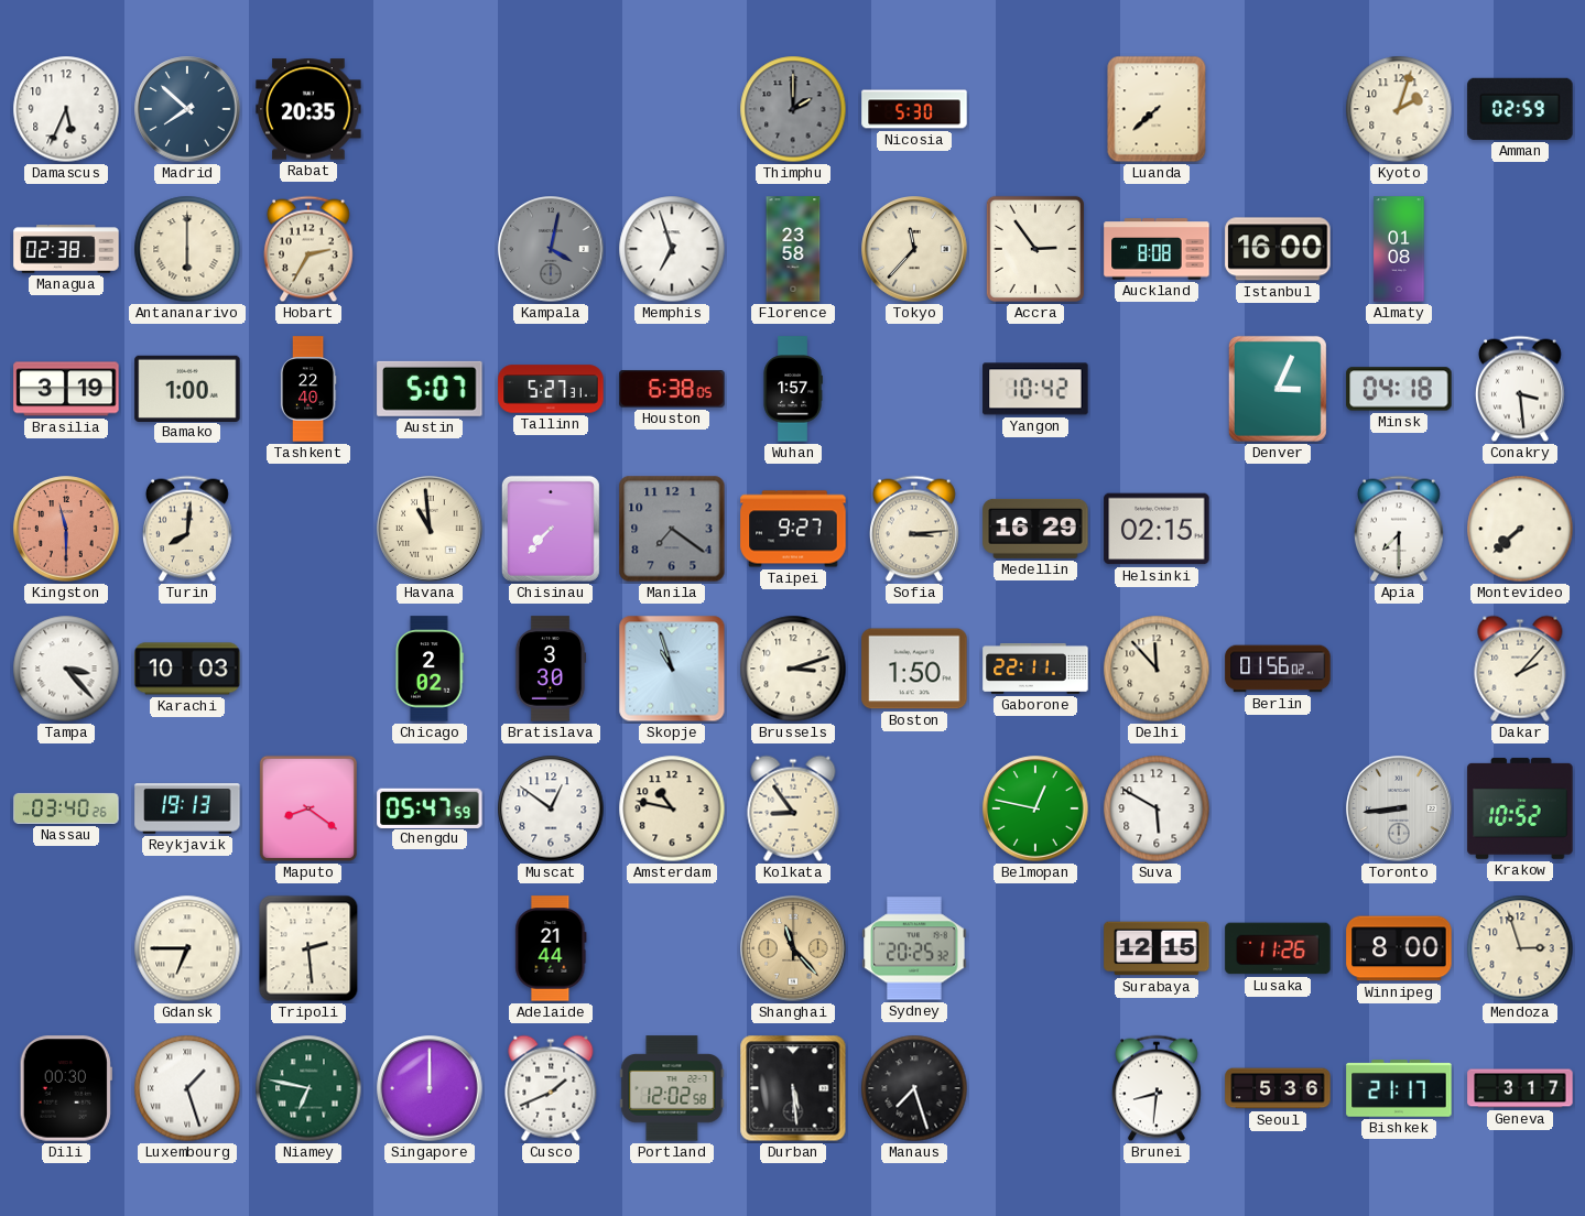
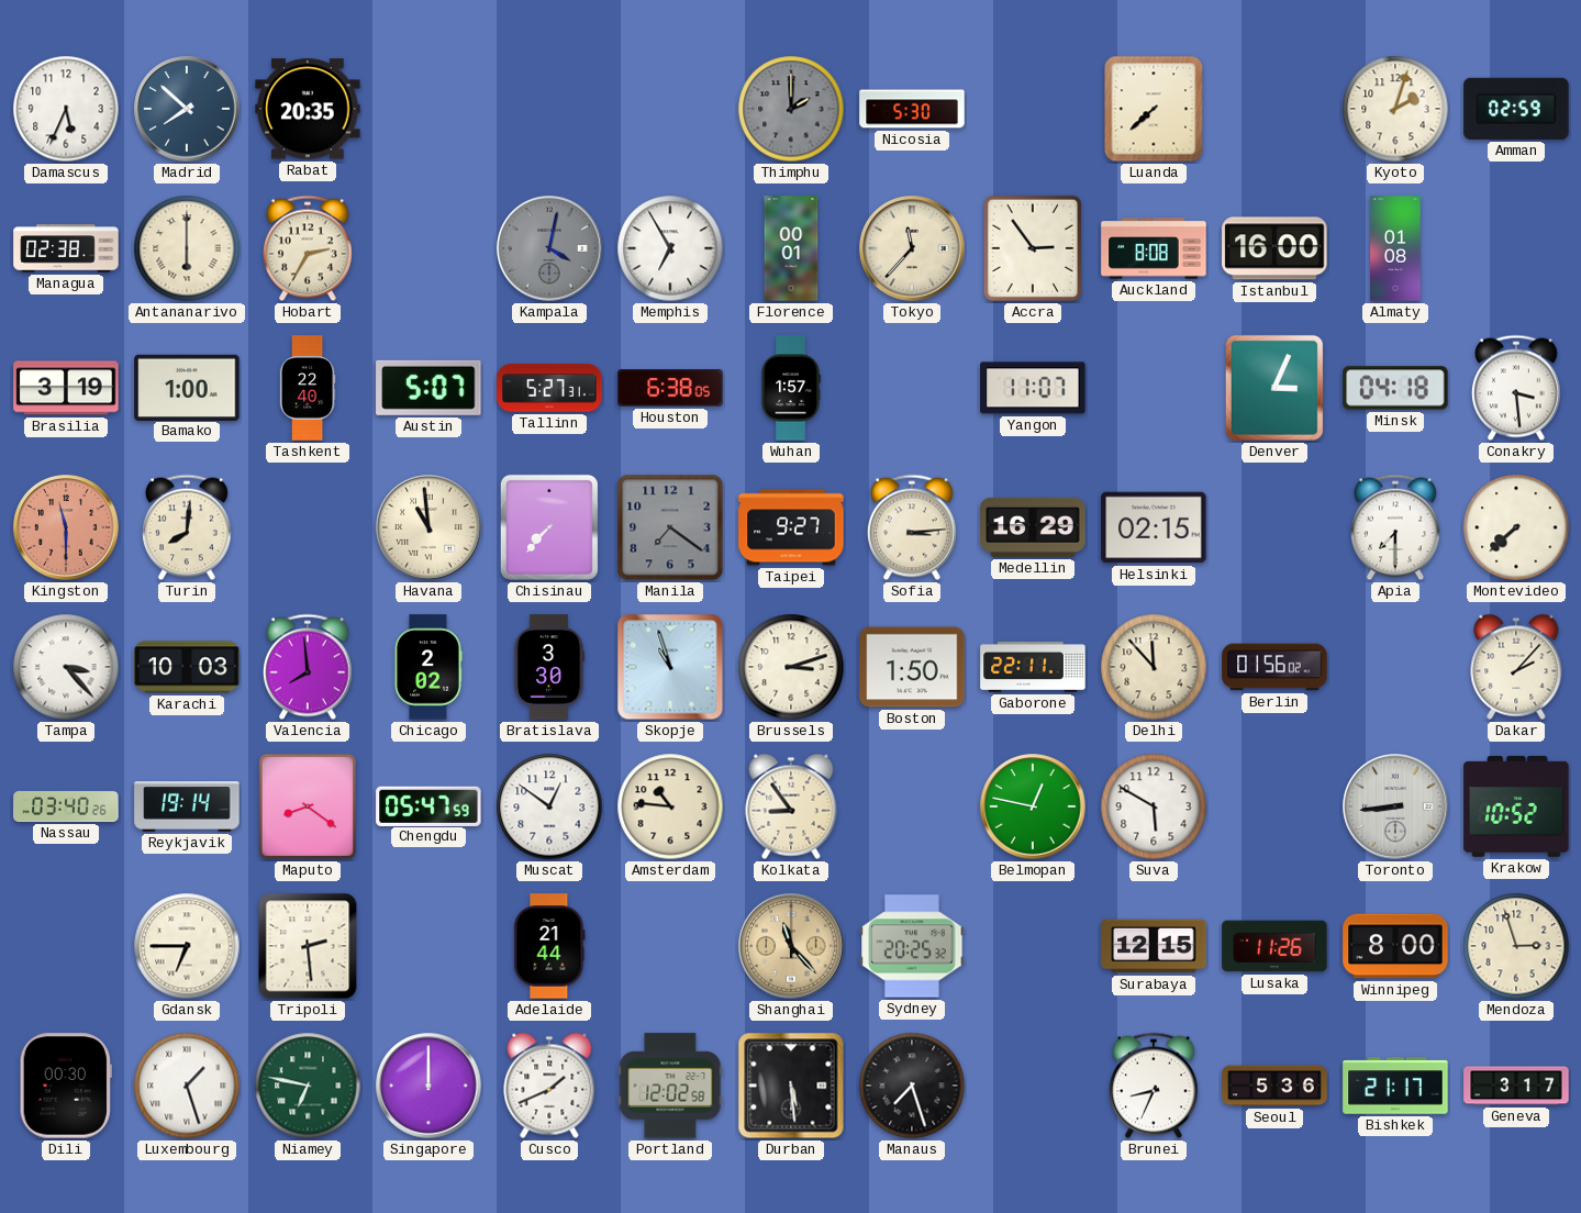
Memphis: 6:57 -> 6:55
Florence: 23:58 -> 00:01
Yangon: 10:42 -> 11:07
Valencia: none -> 7:59
Reykjavik: 19:13 -> 19:14
Amsterdam: 10:47 -> 10:46
Brunei: 8:31 -> 8:34
